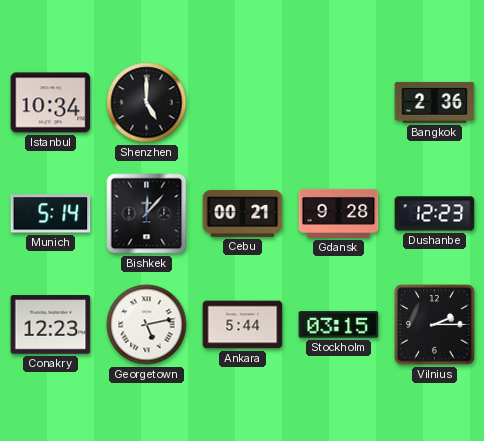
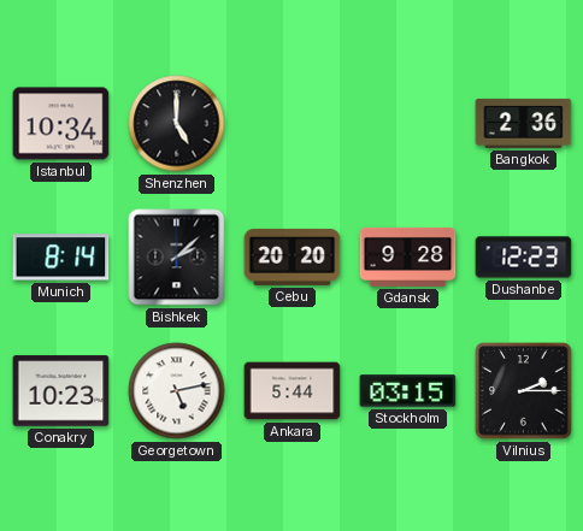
Munich: 5:14 -> 8:14
Bishkek: 12:07 -> 2:08
Cebu: 00:21 -> 20:20
Conakry: 12:23 -> 10:23
